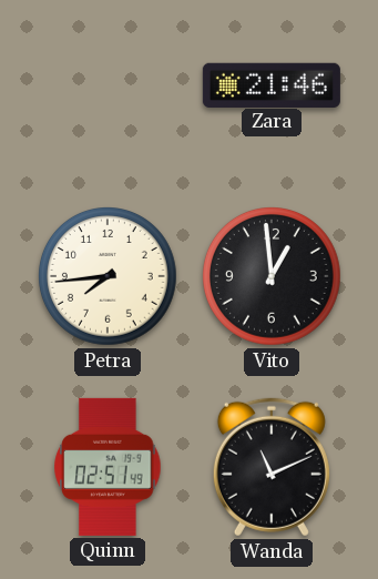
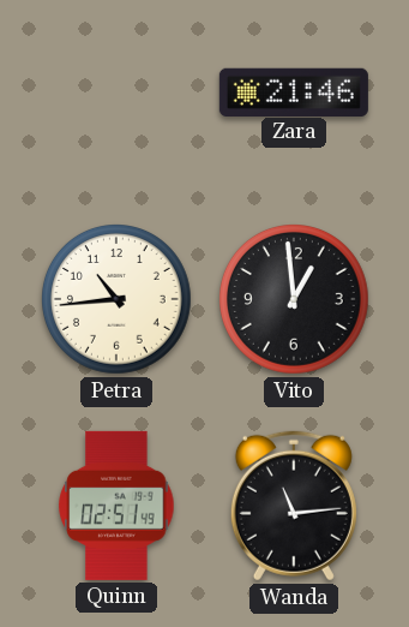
Petra: 7:44 -> 10:44
Wanda: 11:11 -> 11:14
